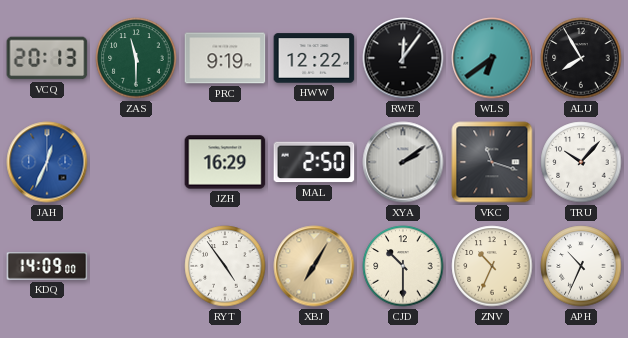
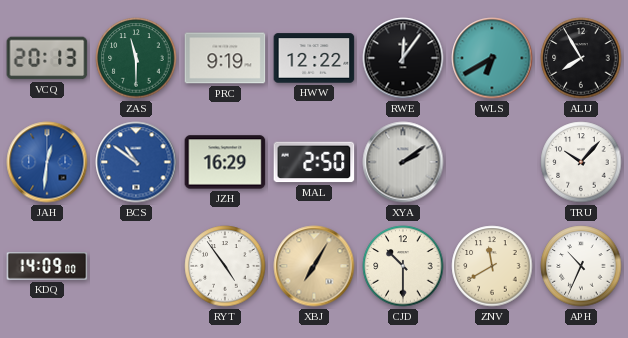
WLS: 6:39 -> 6:40
JAH: 12:34 -> 12:31
BCS: none -> 10:51
VKC: 11:18 -> none
ZNV: 10:34 -> 11:40
